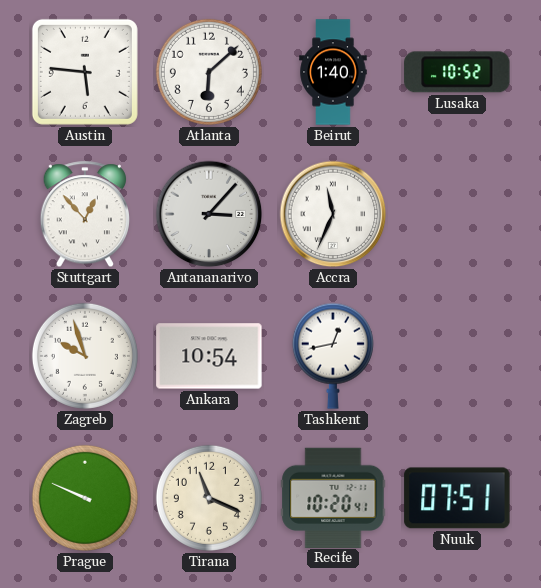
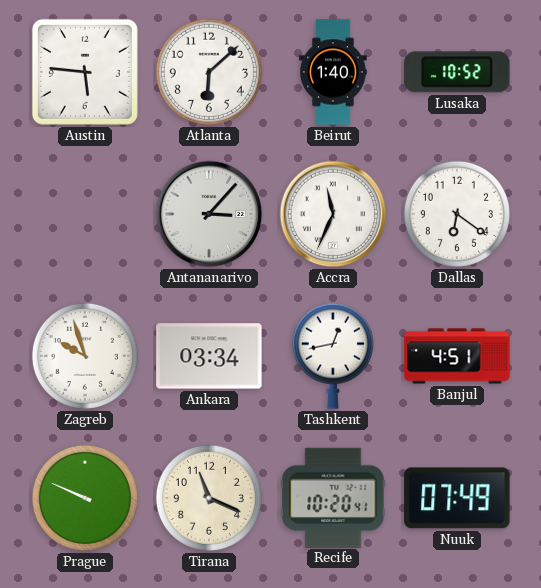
Stuttgart: 12:53 -> none
Dallas: none -> 6:21
Ankara: 10:54 -> 03:34
Banjul: none -> 4:51
Nuuk: 07:51 -> 07:49
